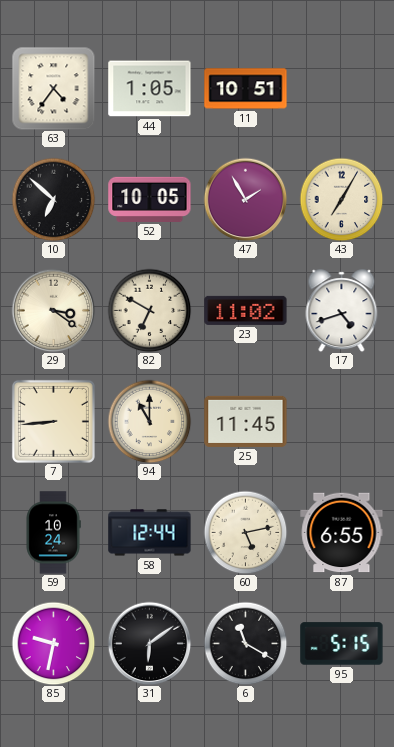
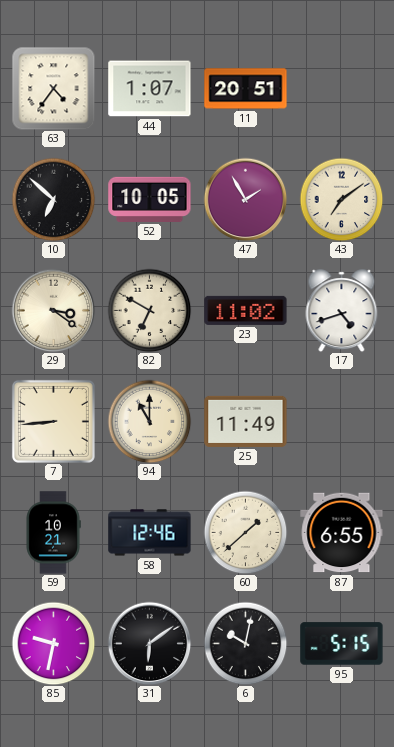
44: 1:05 -> 1:07
11: 10:51 -> 20:51
43: 7:05 -> 7:09
25: 11:45 -> 11:49
59: 10:24 -> 10:21
58: 12:44 -> 12:46
60: 5:13 -> 1:38
6: 11:20 -> 10:02
